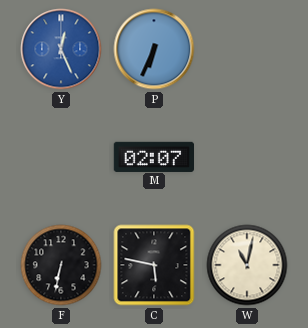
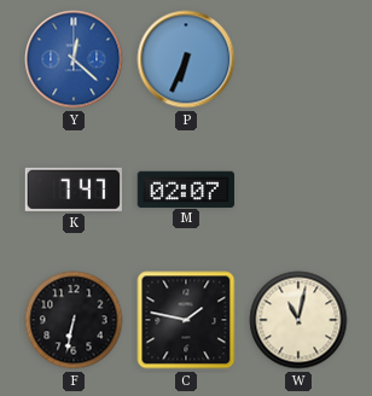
Y: 12:26 -> 12:22
K: none -> 7:47
C: 5:47 -> 1:47
